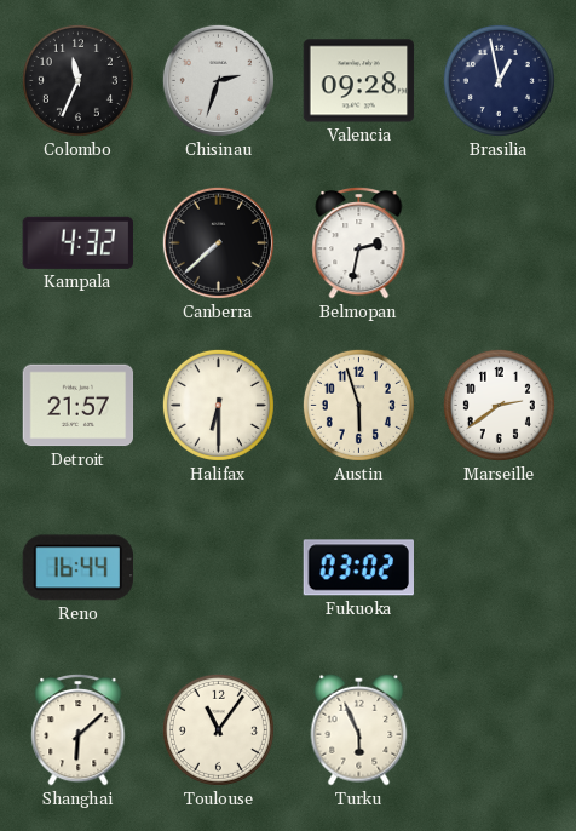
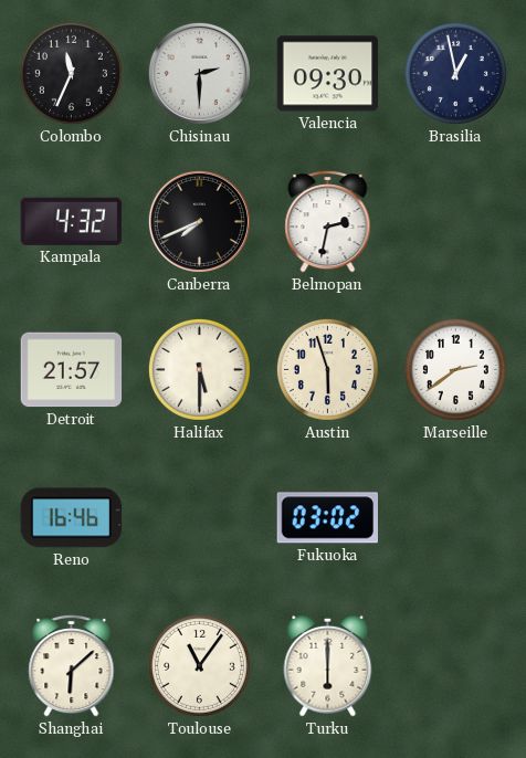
Chisinau: 2:33 -> 2:30
Valencia: 09:28 -> 09:30
Canberra: 7:38 -> 7:41
Halifax: 6:30 -> 5:30
Reno: 16:44 -> 16:46
Turku: 5:56 -> 6:00
